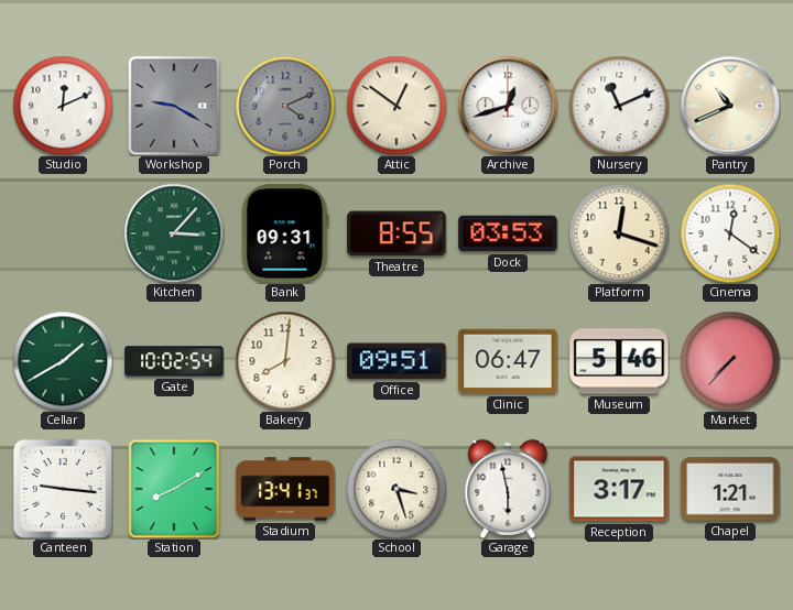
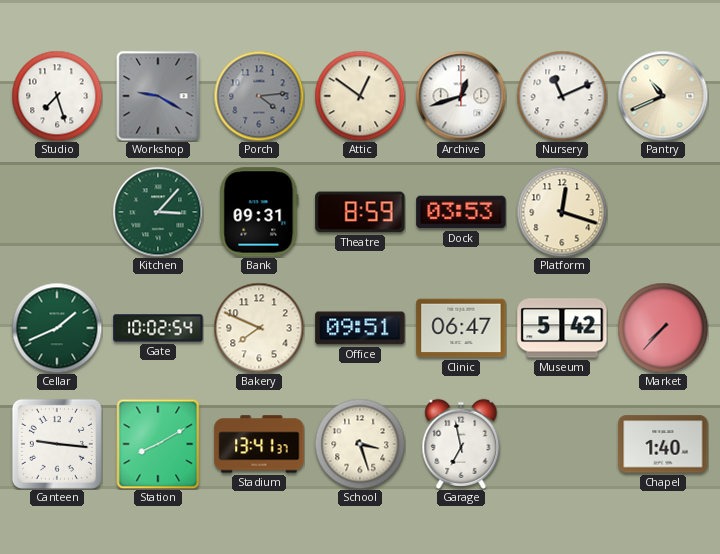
Studio: 12:11 -> 7:27
Porch: 4:11 -> 4:14
Theatre: 8:55 -> 8:59
Cinema: 12:21 -> none
Cellar: 1:40 -> 1:41
Bakery: 8:01 -> 7:49
Museum: 5:46 -> 5:42
Garage: 5:58 -> 6:58
Reception: 3:17 -> none
Chapel: 1:21 -> 1:40
